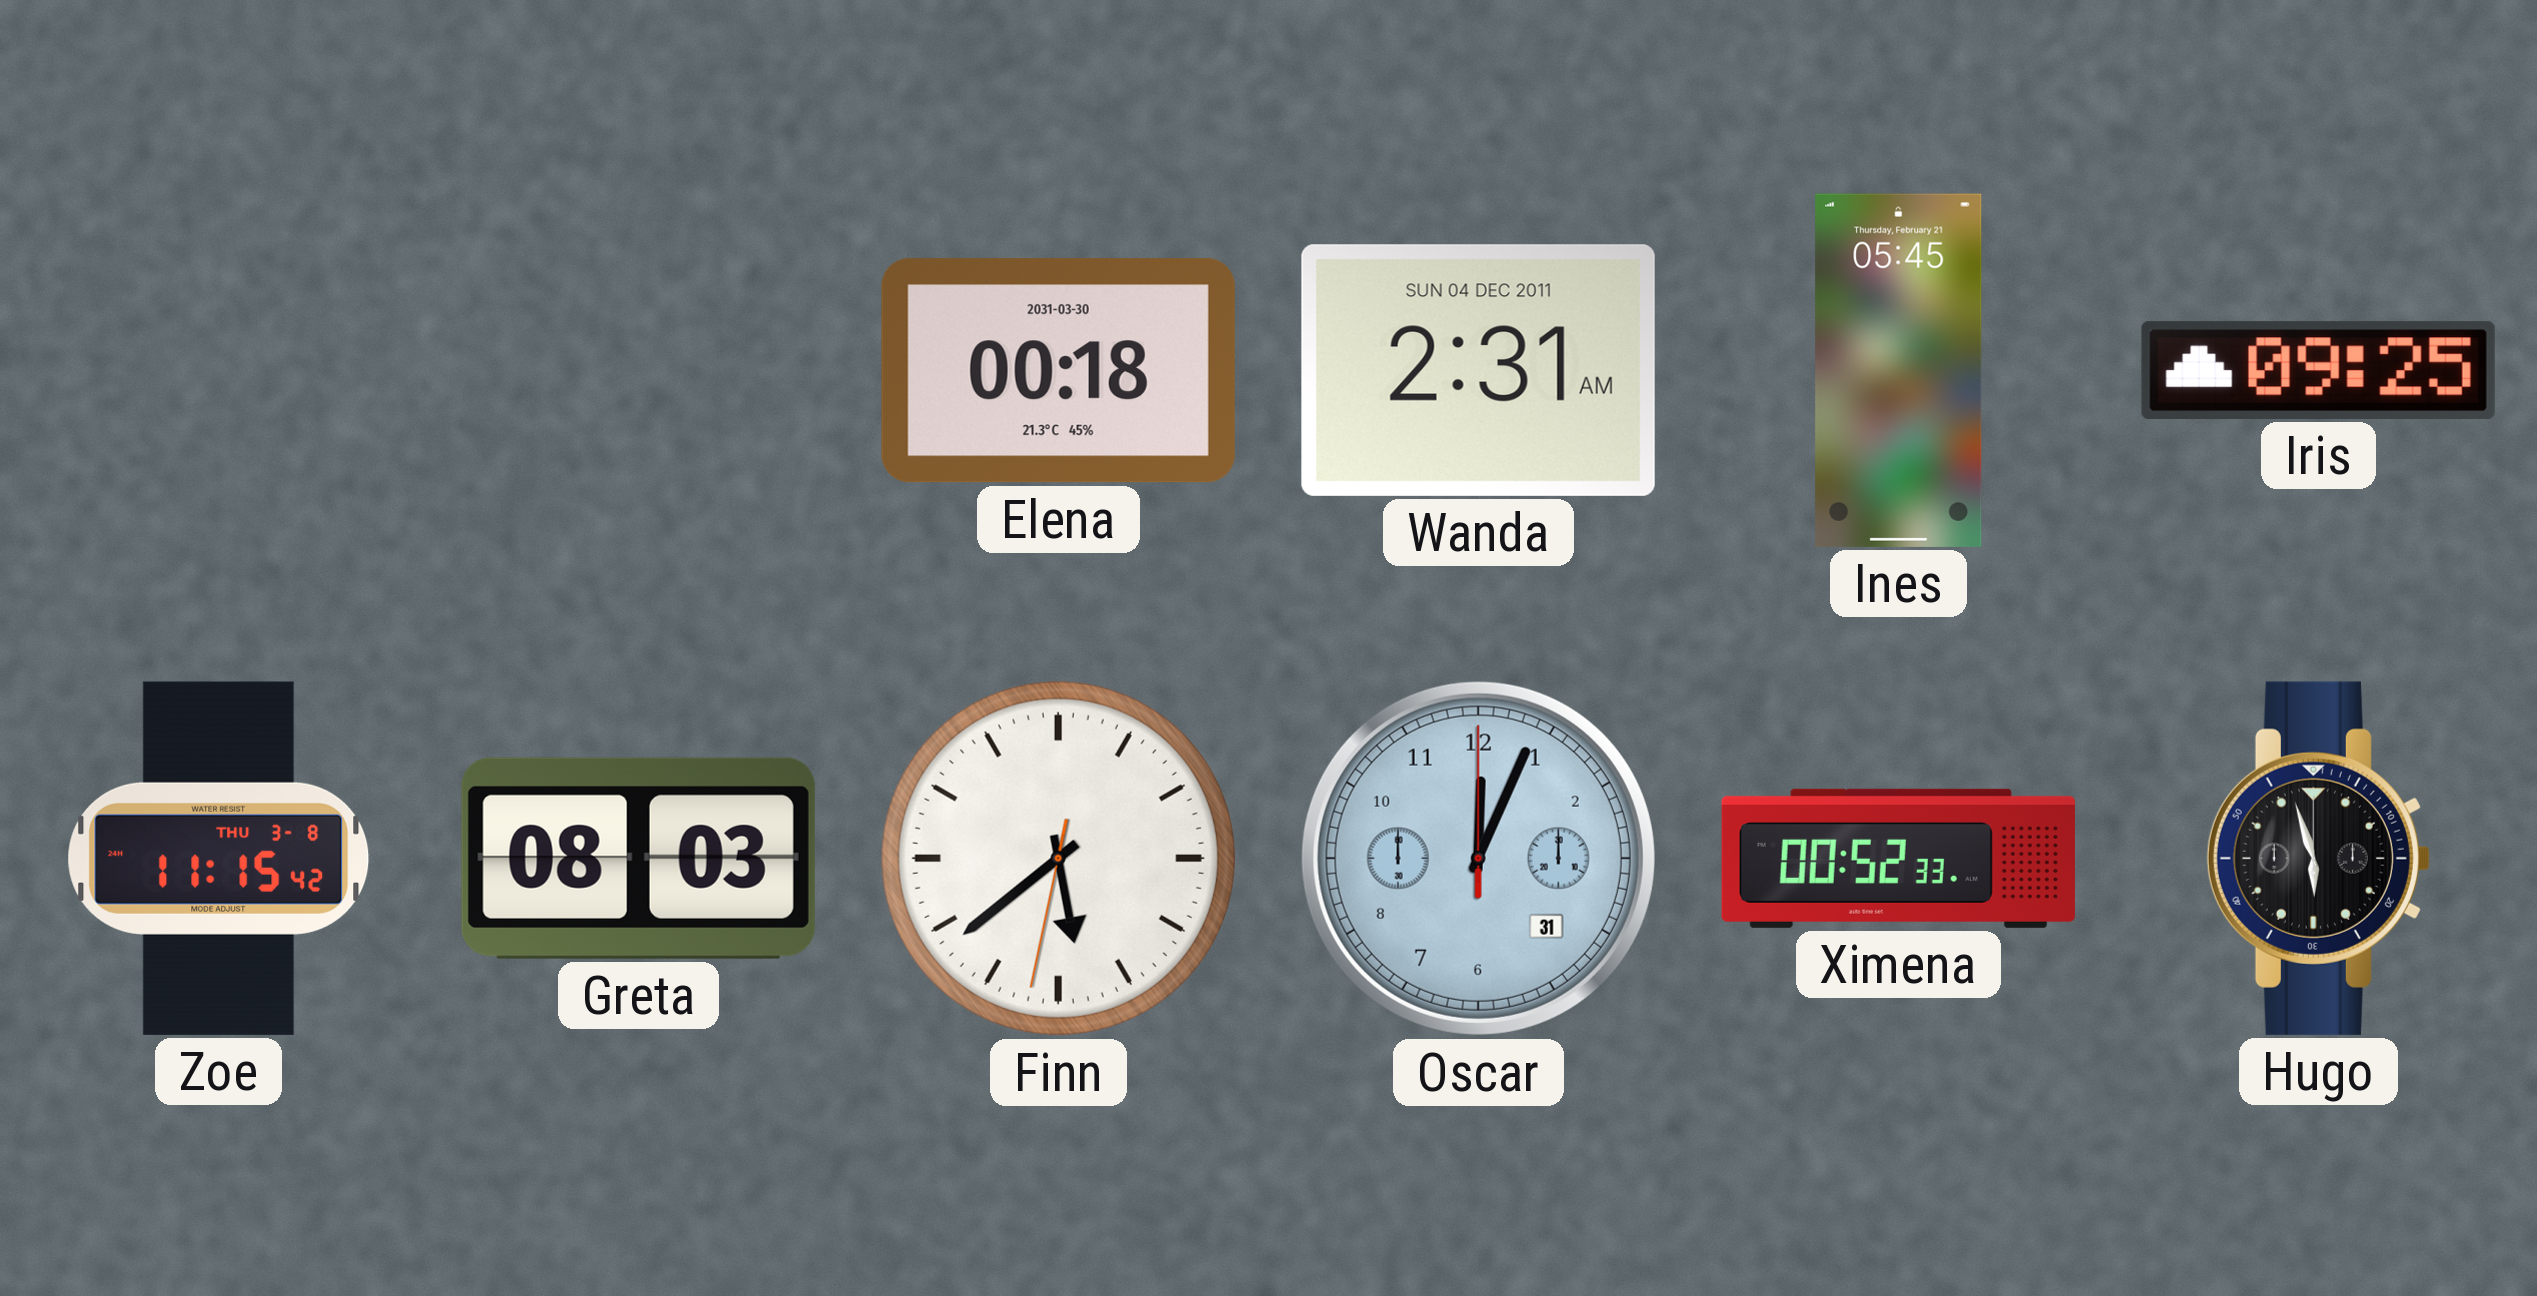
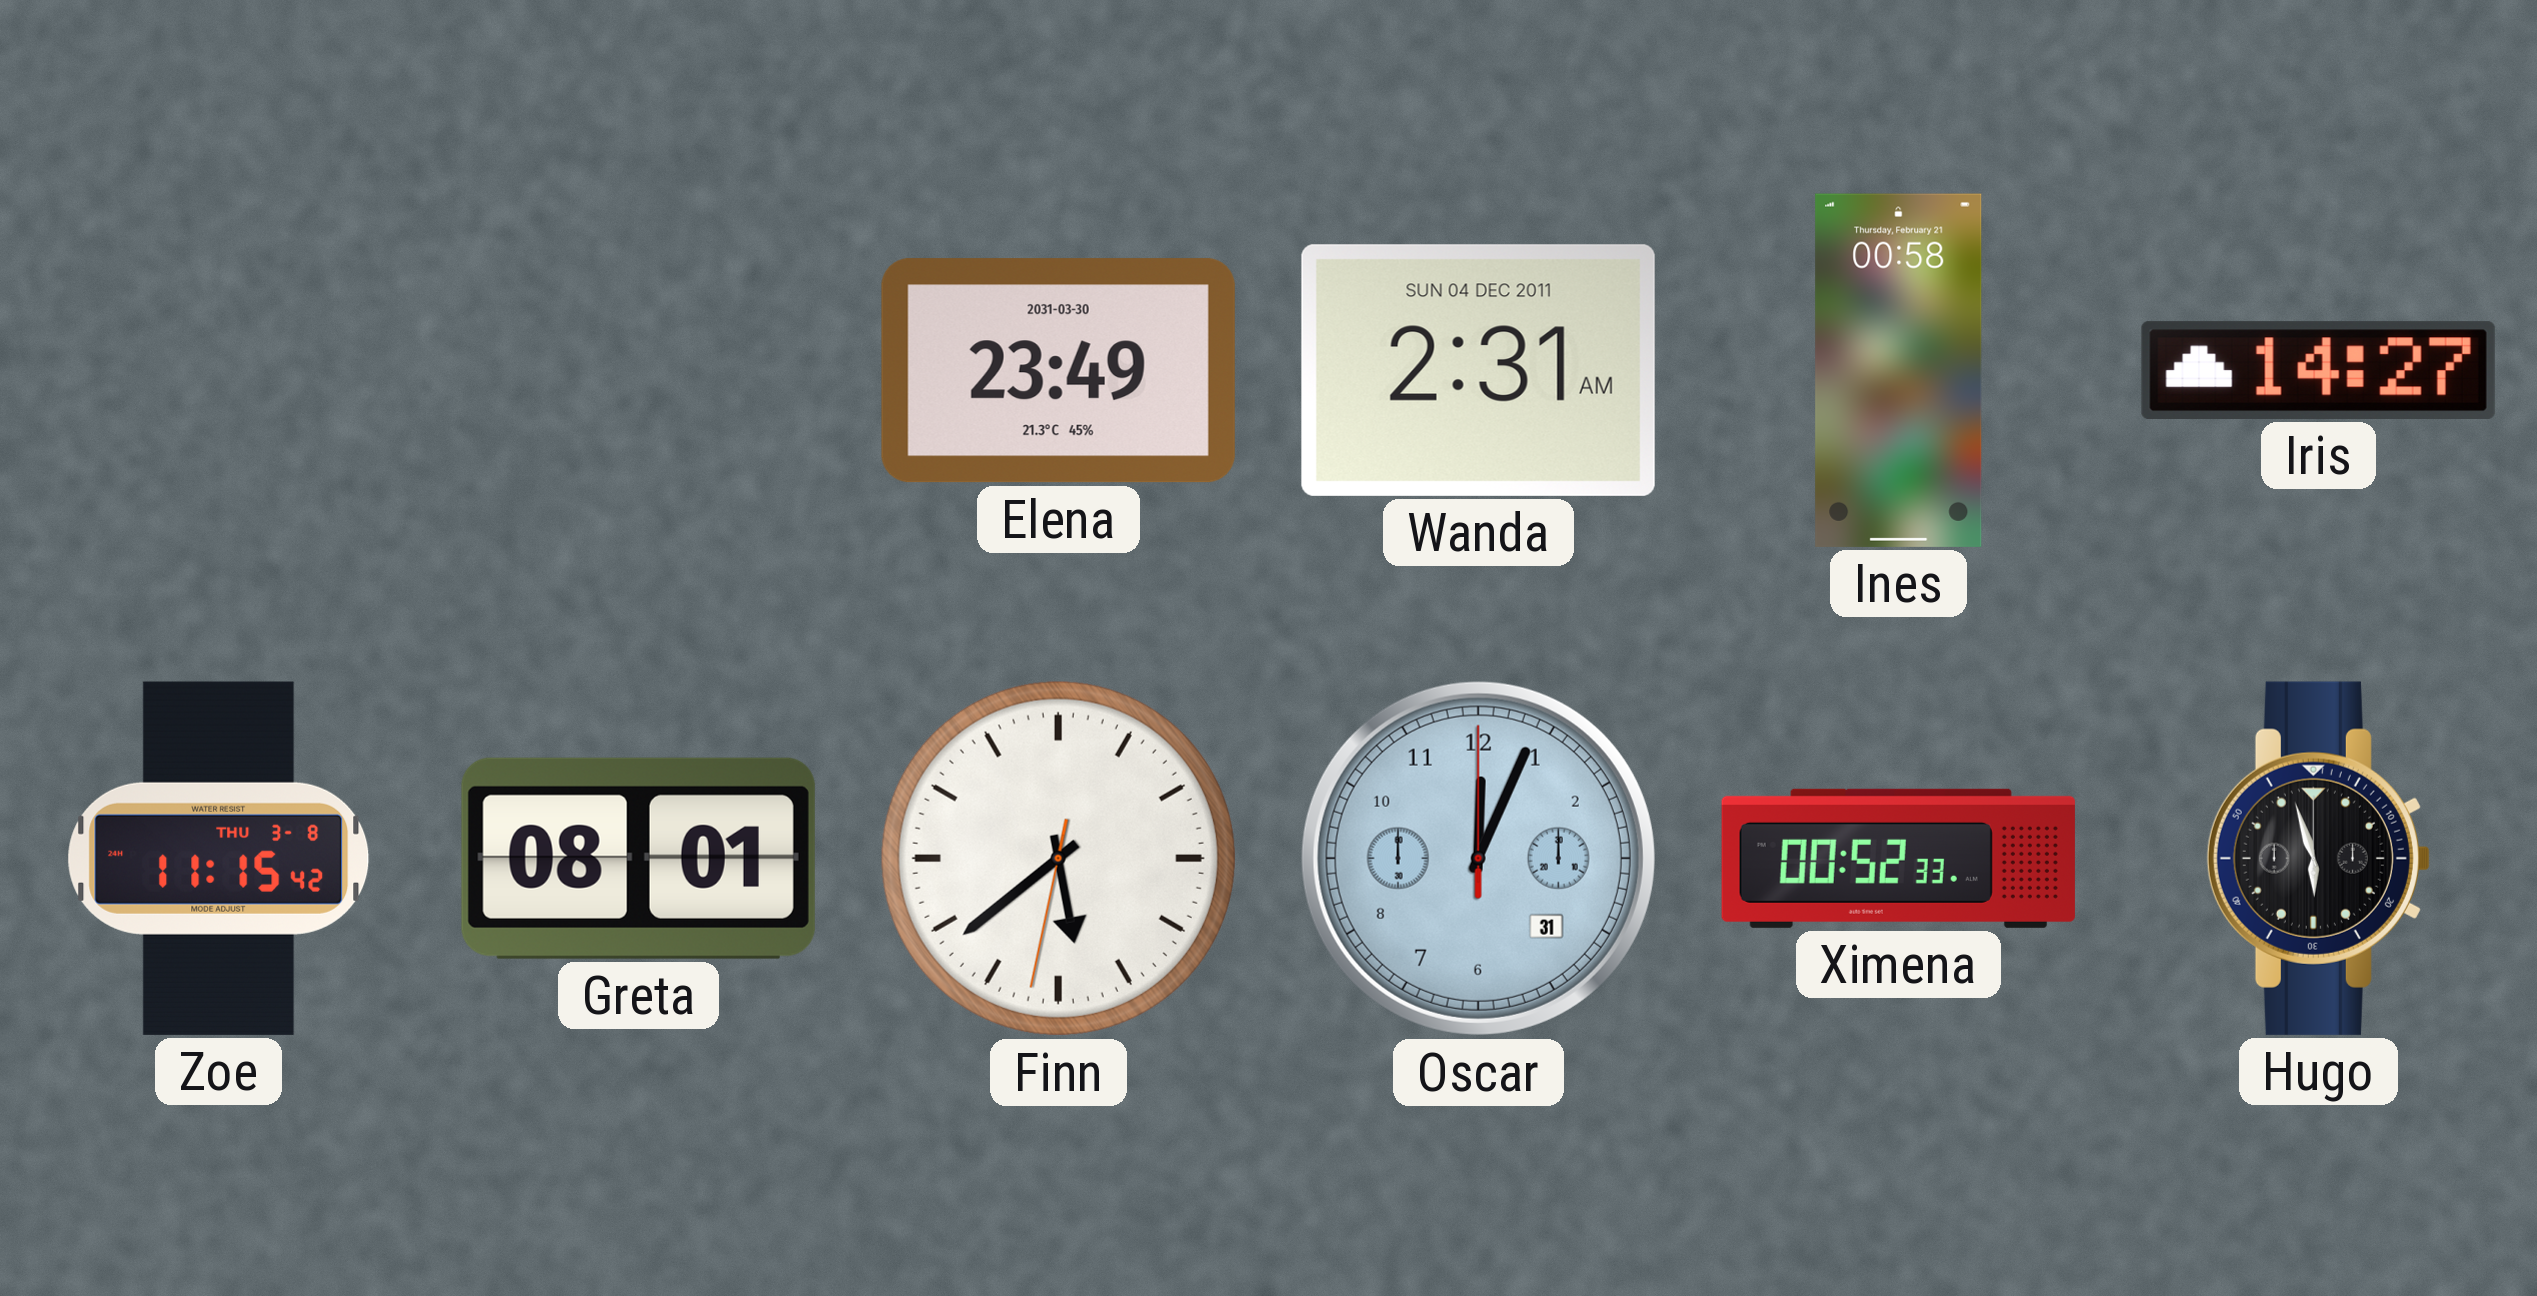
Elena: 00:18 -> 23:49
Ines: 05:45 -> 00:58
Iris: 09:25 -> 14:27
Greta: 08:03 -> 08:01
